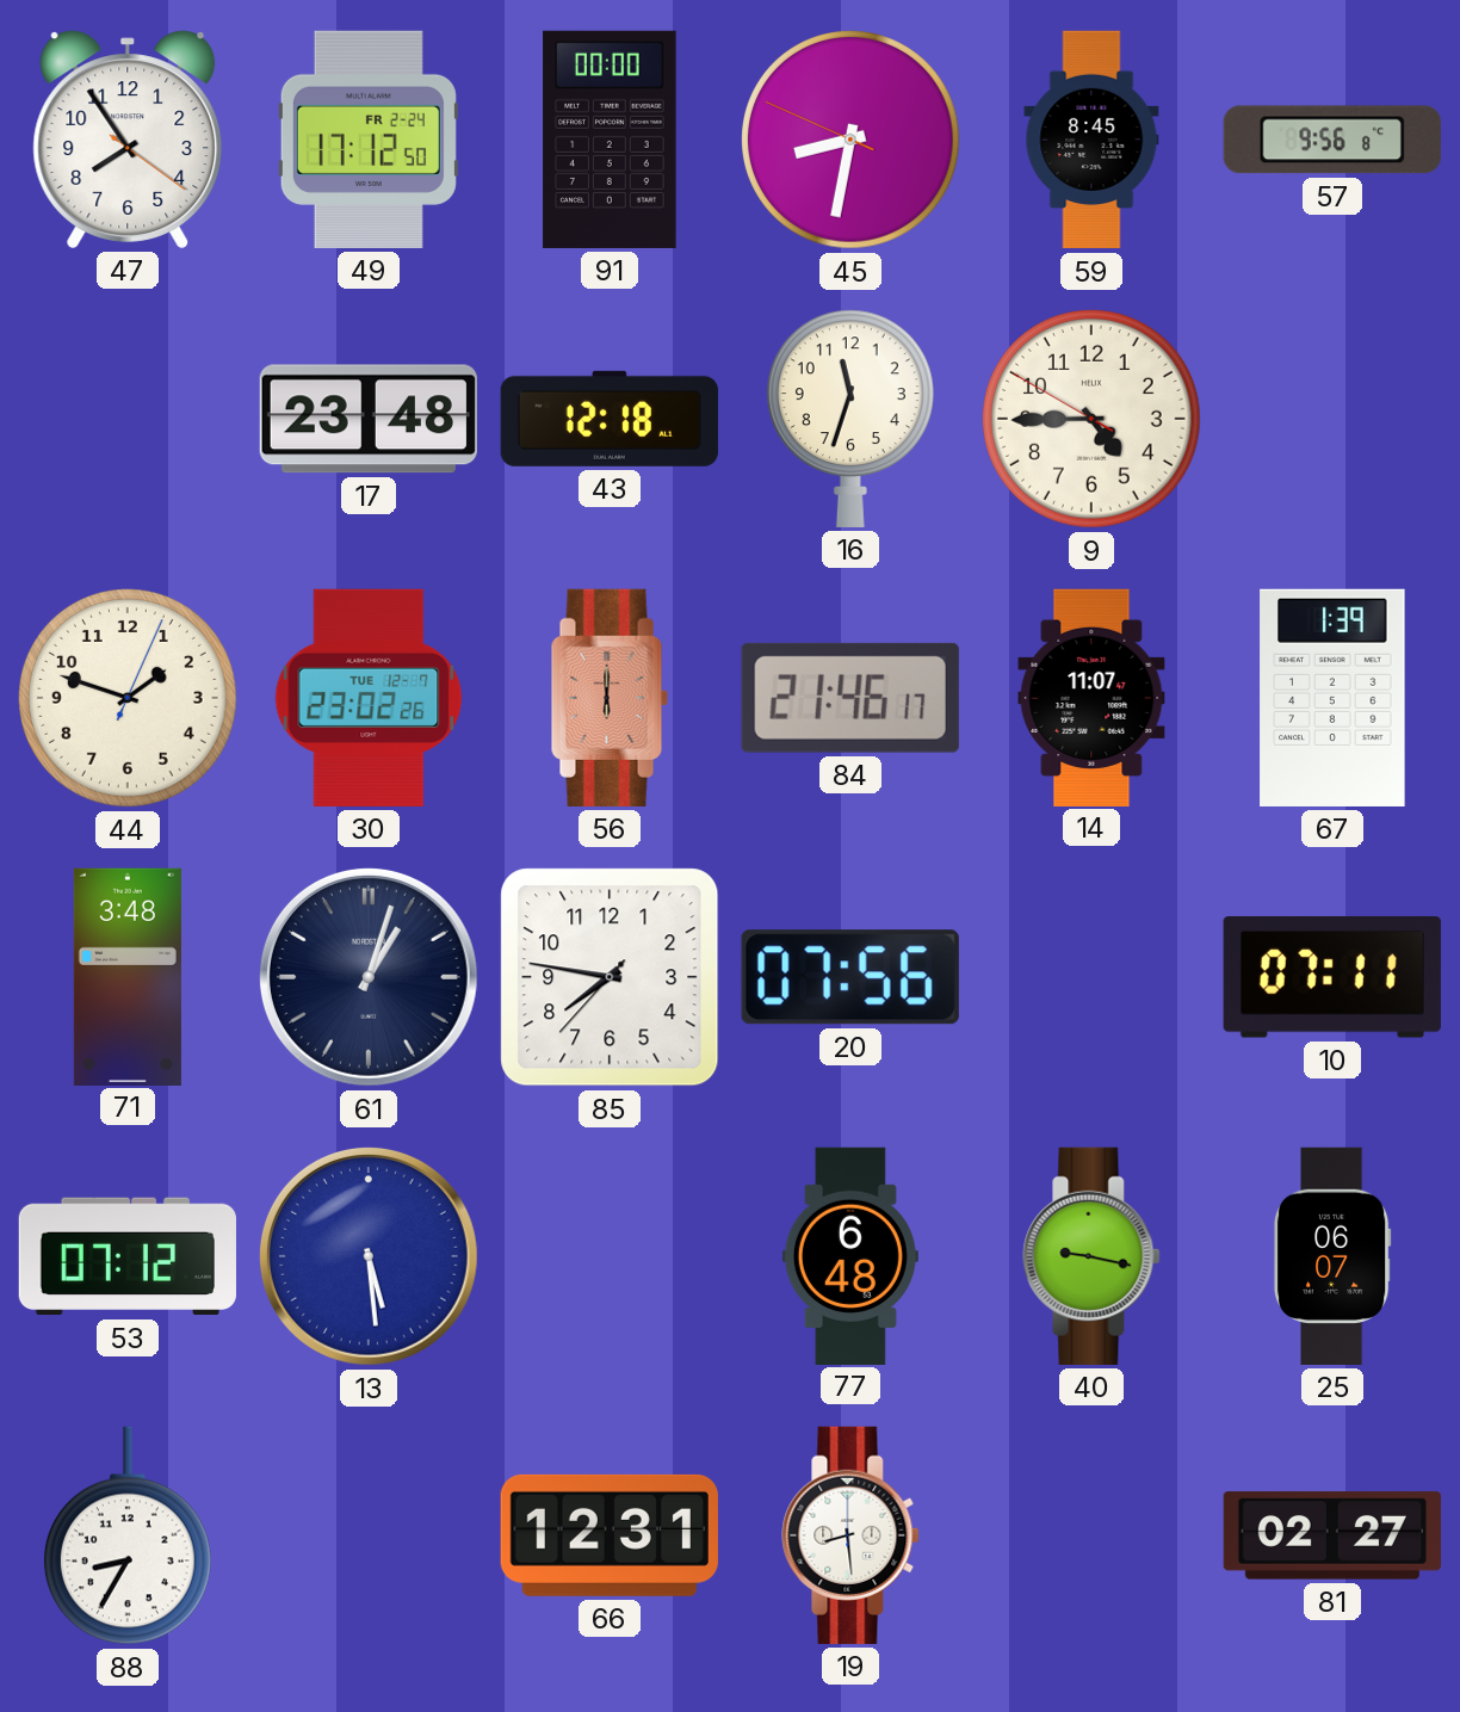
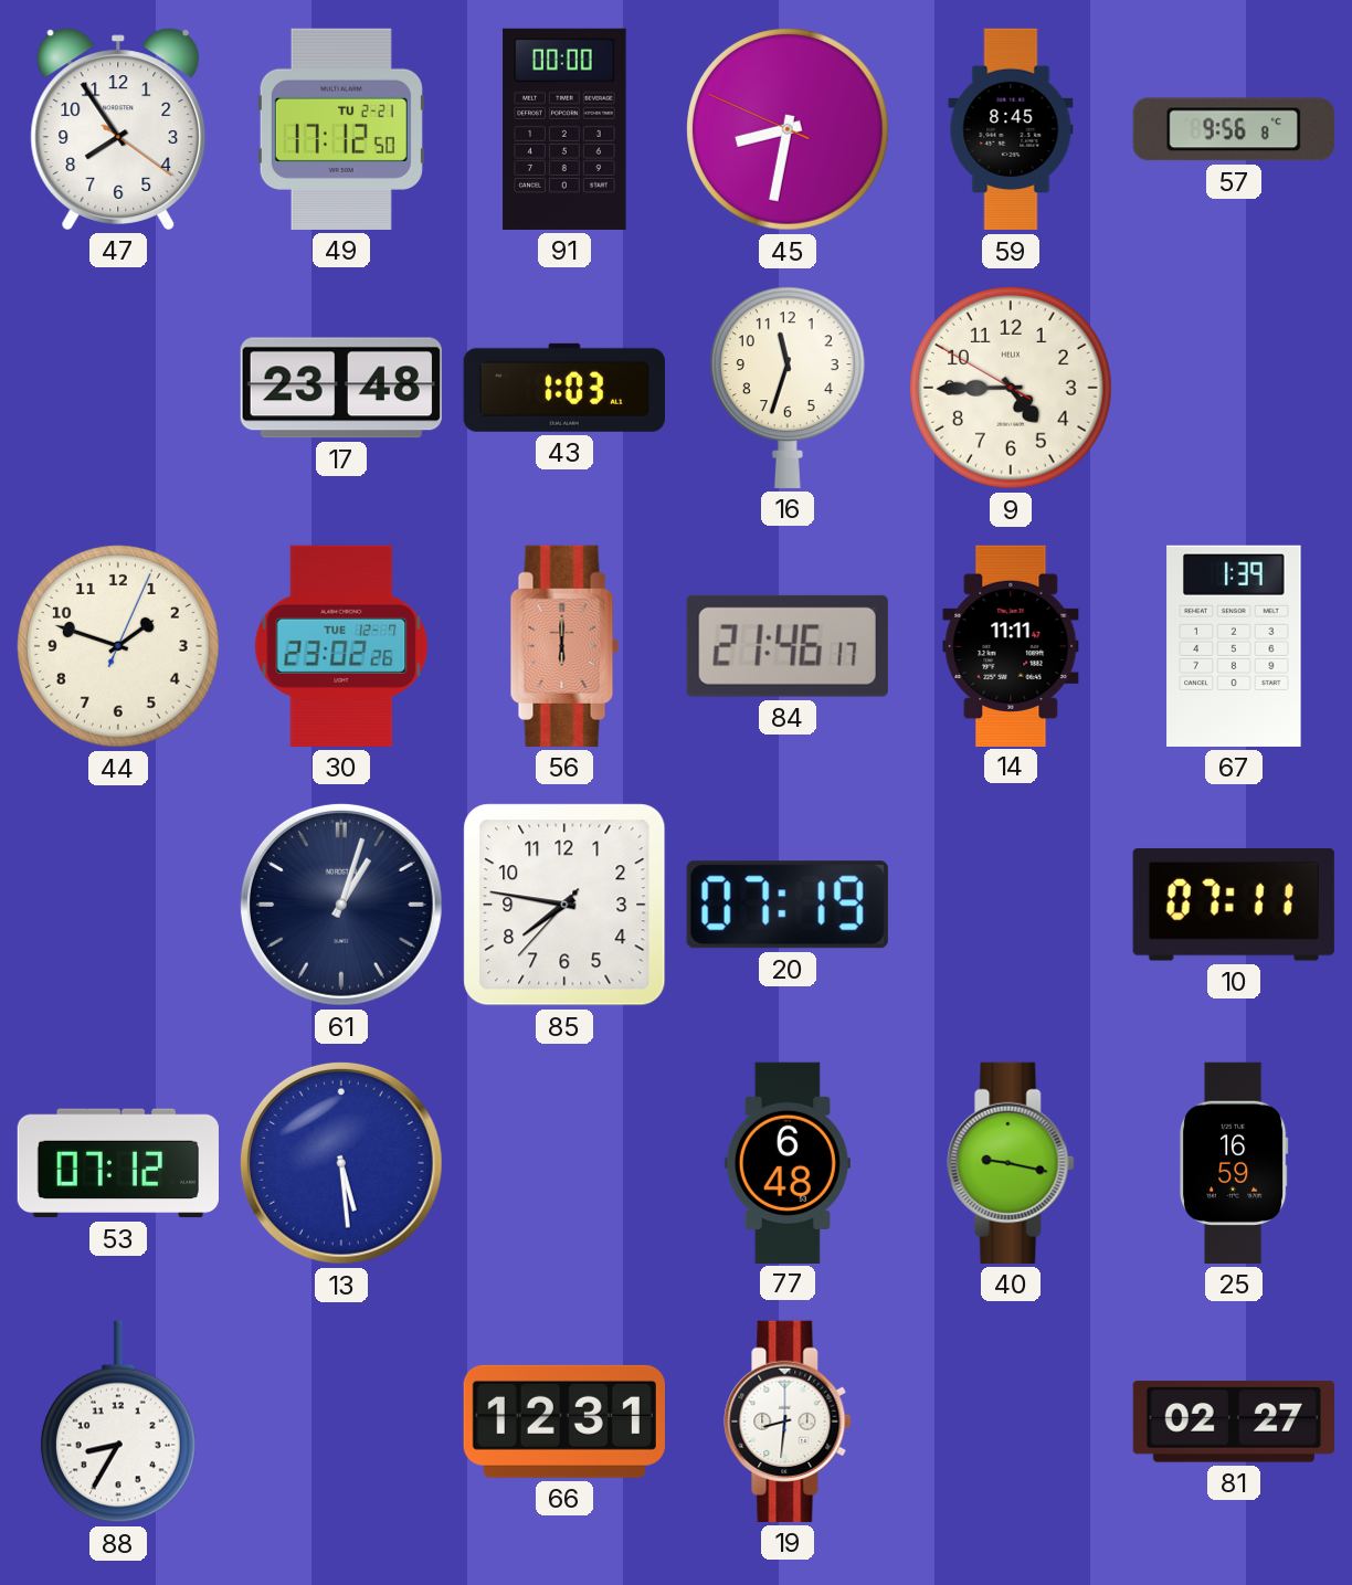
49 date: FR 2-24 -> TU 2-21
43: 12:18 -> 1:03
14: 11:07 -> 11:11
71: 3:48 -> none
20: 07:56 -> 07:19
25: 06:07 -> 16:59
19: 8:29 -> 8:31
